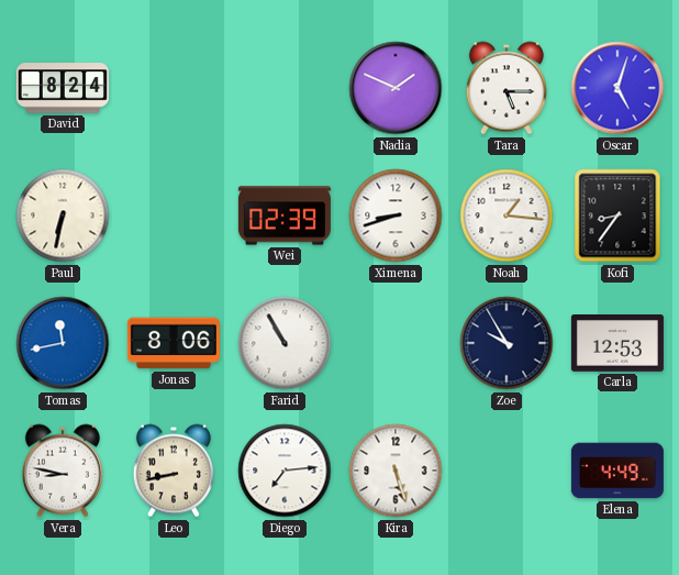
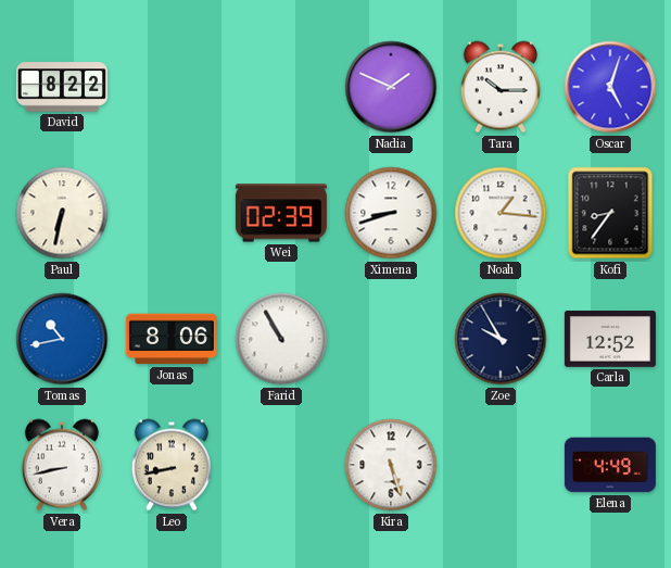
David: 8:24 -> 8:22
Tara: 5:15 -> 10:15
Tomas: 11:43 -> 10:43
Carla: 12:53 -> 12:52
Vera: 8:47 -> 8:43
Diego: 7:14 -> none
